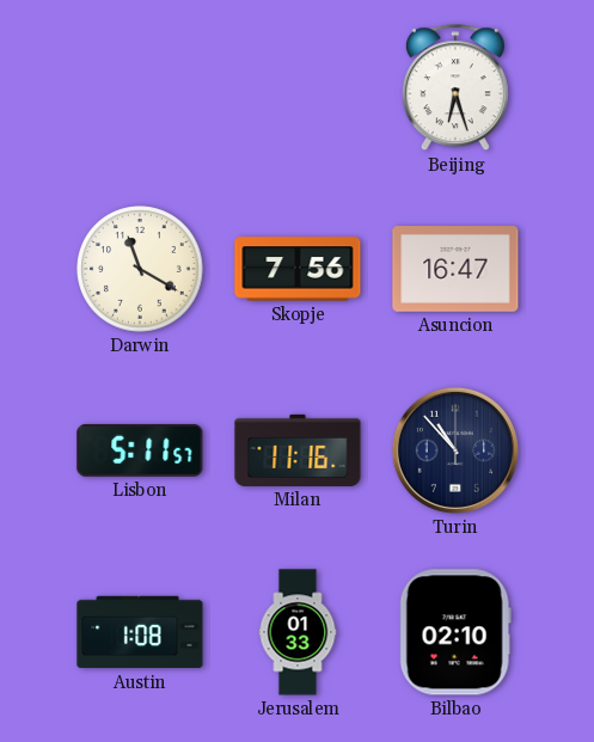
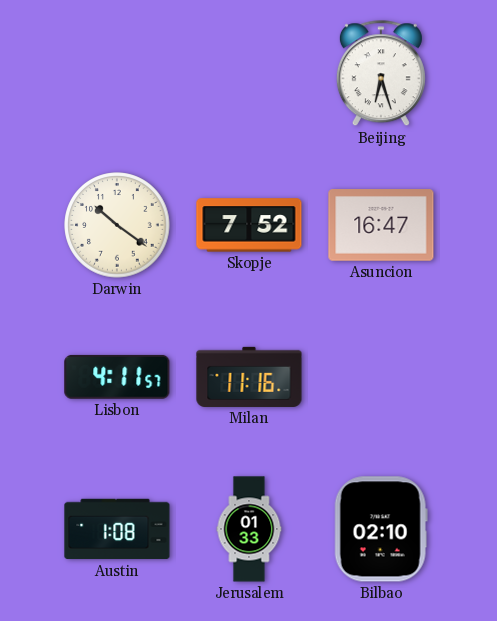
Darwin: 11:20 -> 10:21
Skopje: 7:56 -> 7:52
Lisbon: 5:11 -> 4:11
Turin: 10:53 -> none
